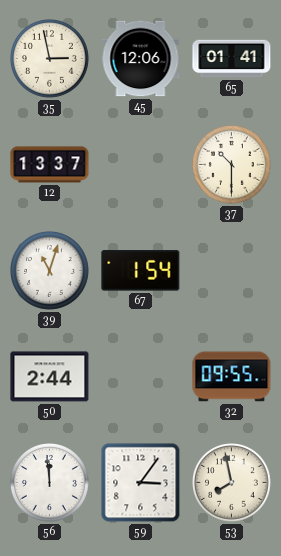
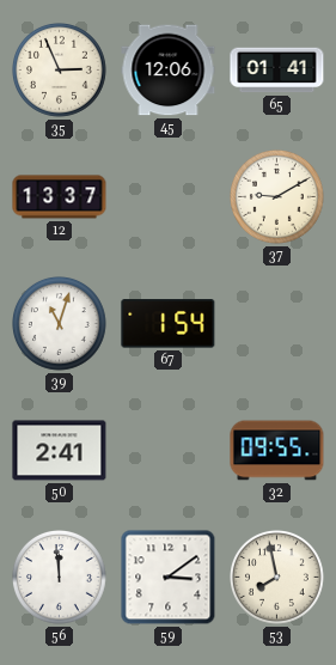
35: 2:58 -> 2:56
37: 10:30 -> 9:10
50: 2:44 -> 2:41
59: 3:06 -> 3:09
